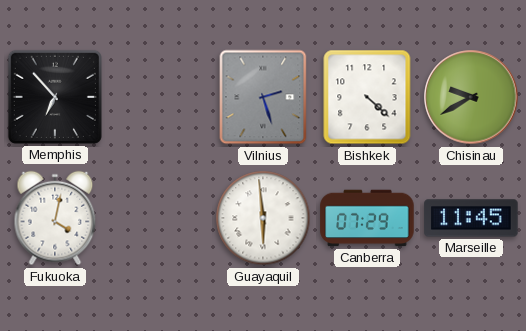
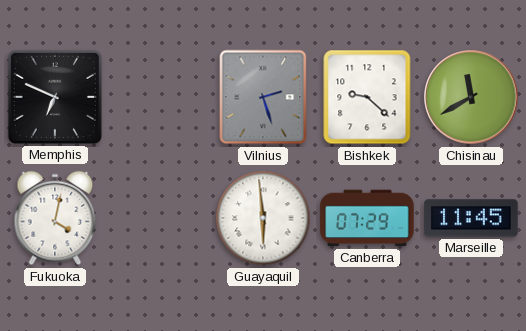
Memphis: 6:53 -> 6:49
Bishkek: 4:22 -> 9:22
Chisinau: 9:40 -> 11:40
